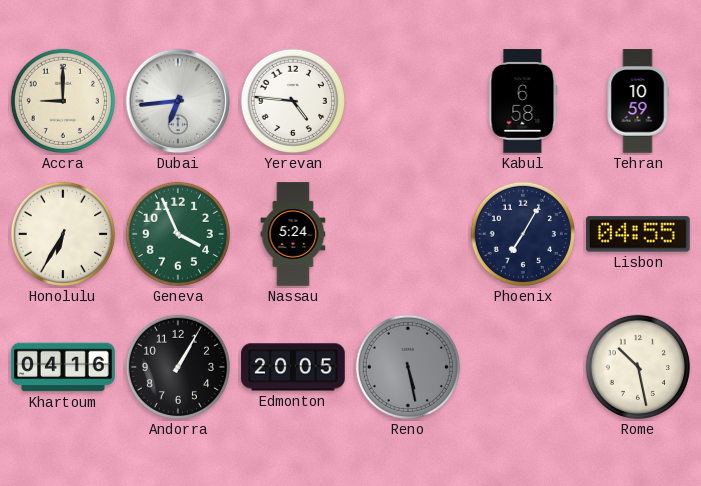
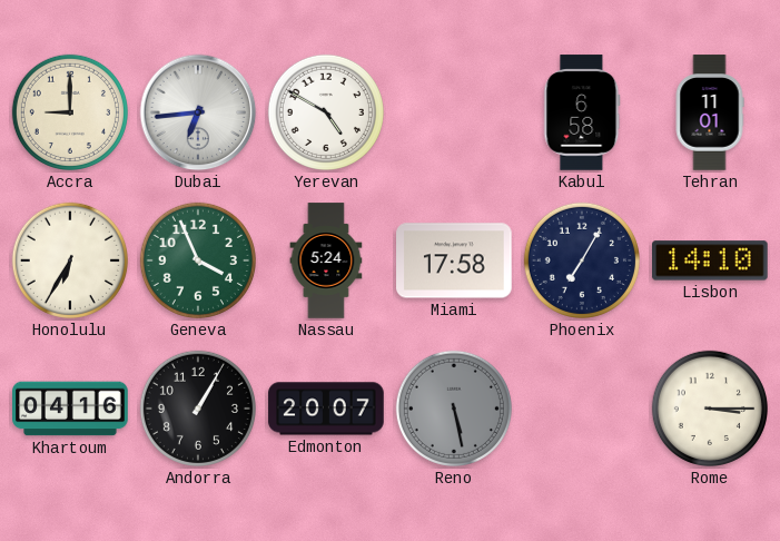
Yerevan: 4:46 -> 4:50
Tehran: 10:59 -> 11:01
Miami: none -> 17:58
Lisbon: 04:55 -> 14:10
Edmonton: 20:05 -> 20:07
Rome: 10:28 -> 3:15
